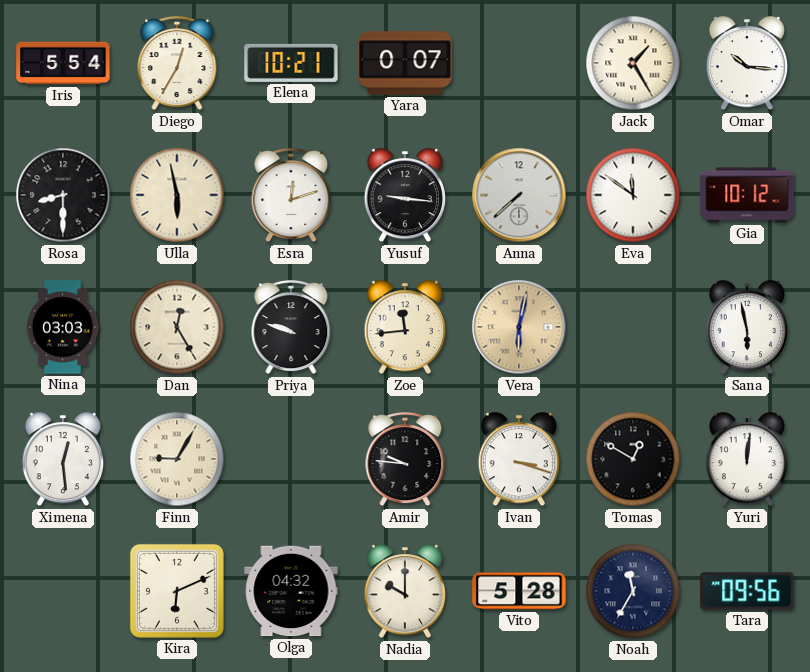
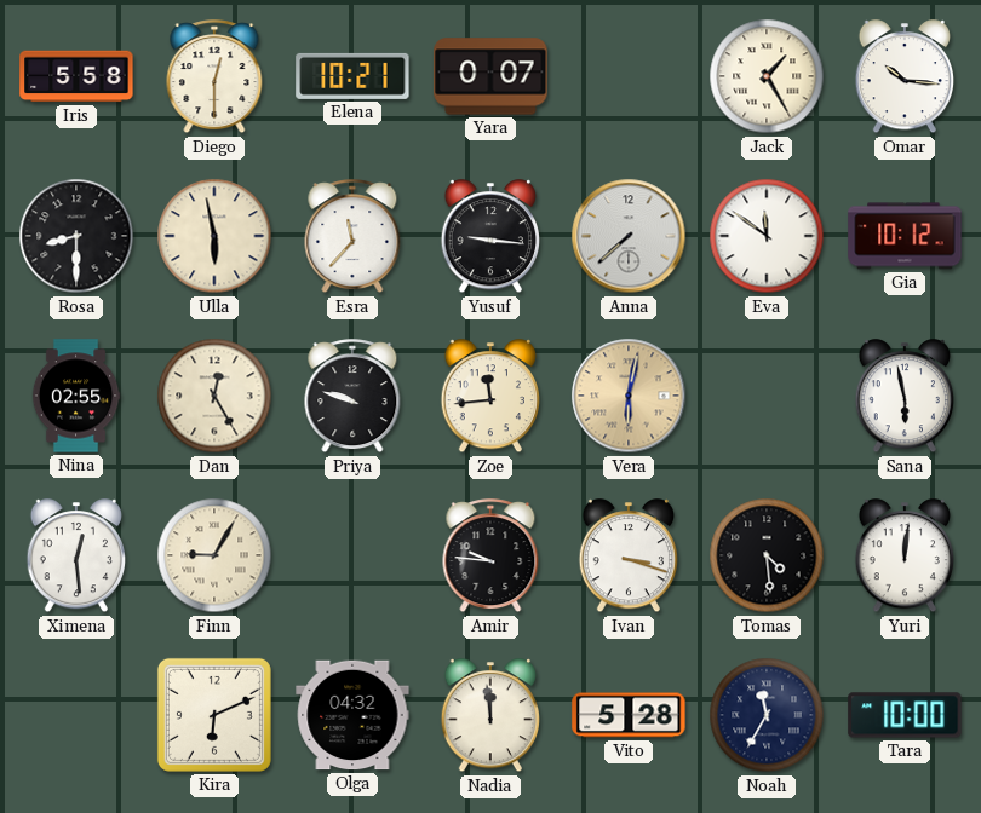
Iris: 5:54 -> 5:58
Diego: 12:35 -> 12:30
Esra: 12:12 -> 11:37
Nina: 03:03 -> 02:55
Tomas: 12:50 -> 4:29
Nadia: 10:00 -> 11:59
Tara: 09:56 -> 10:00
